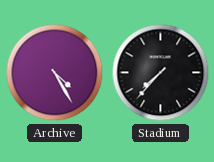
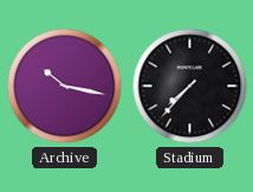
Archive: 4:25 -> 10:17
